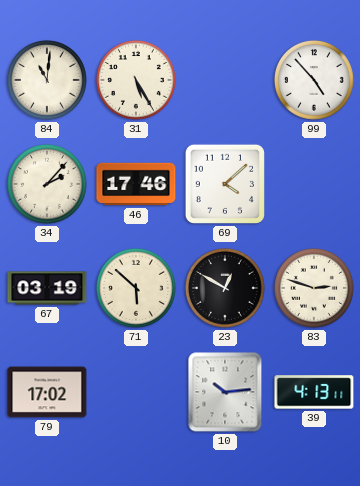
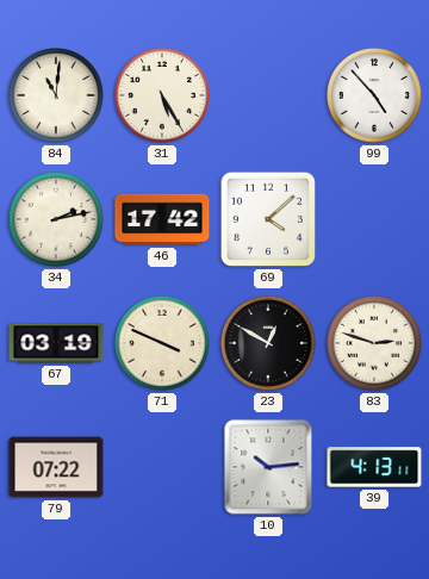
34: 2:07 -> 2:13
46: 17:46 -> 17:42
71: 5:52 -> 3:49
79: 17:02 -> 07:22
